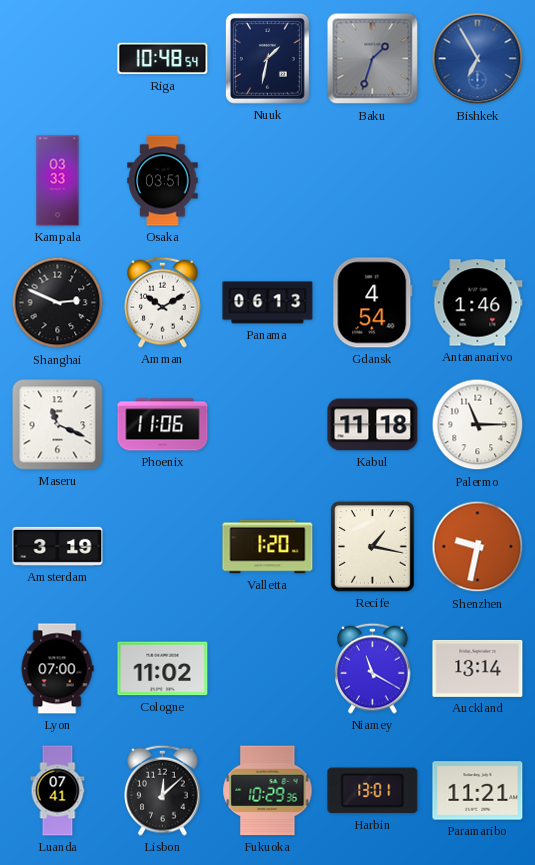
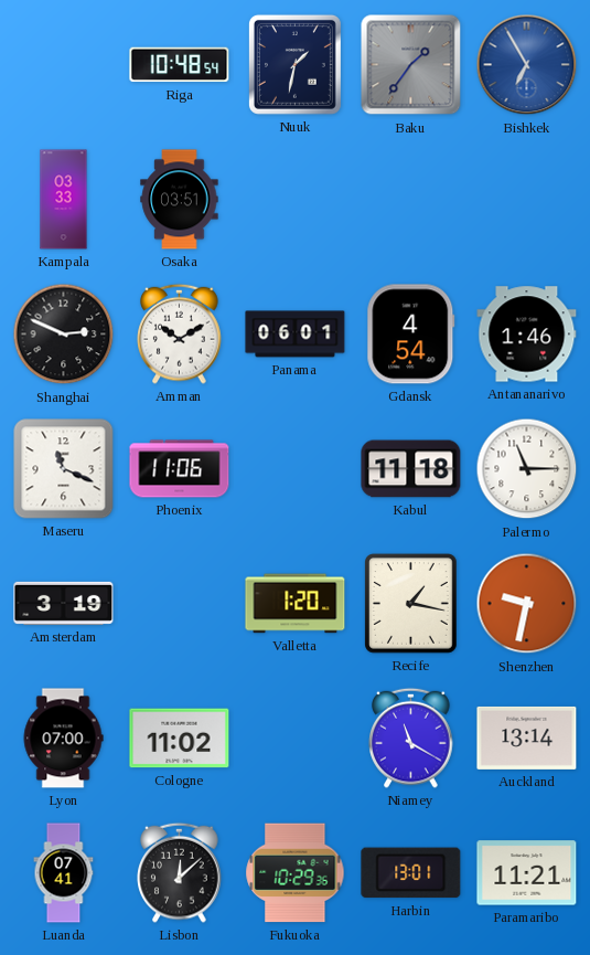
Baku: 1:33 -> 1:36
Panama: 06:13 -> 06:01
